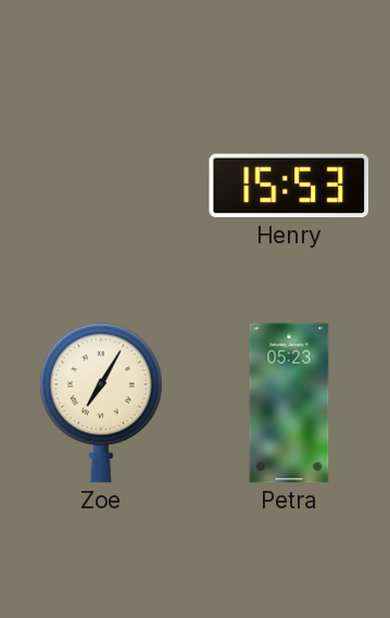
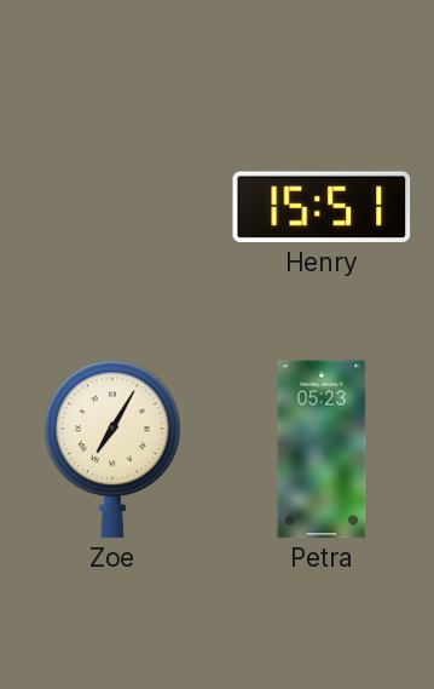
Henry: 15:53 -> 15:51
